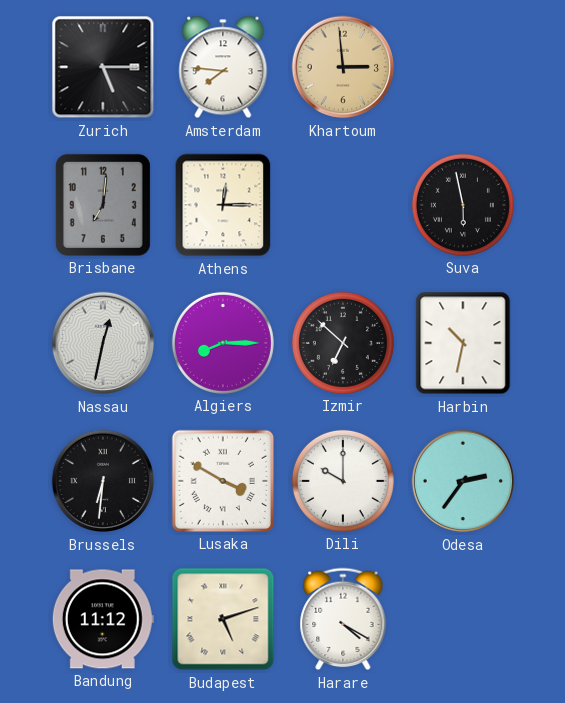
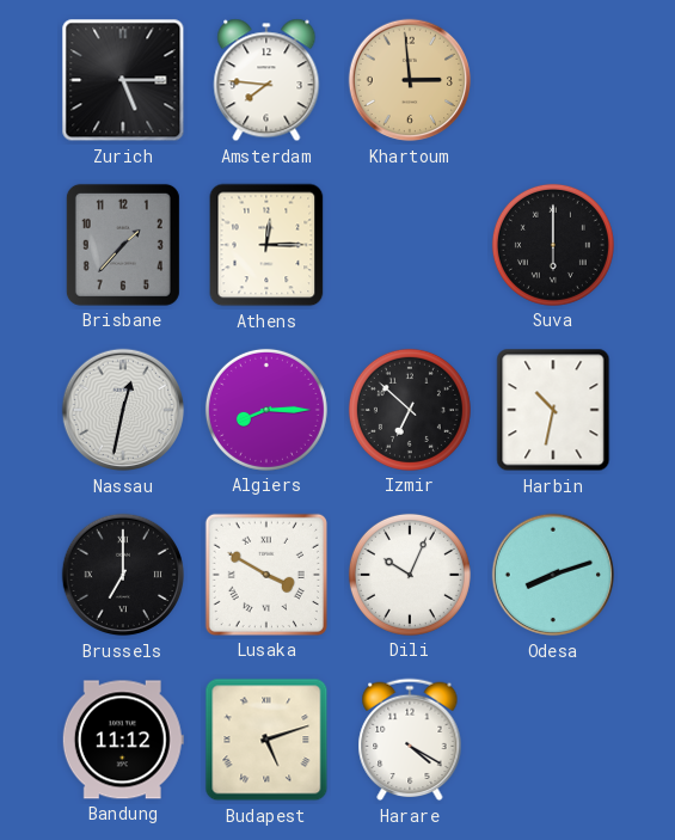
Brisbane: 7:01 -> 1:37
Suva: 5:58 -> 6:00
Brussels: 6:31 -> 7:00
Dili: 10:00 -> 10:04
Odesa: 2:36 -> 8:12
